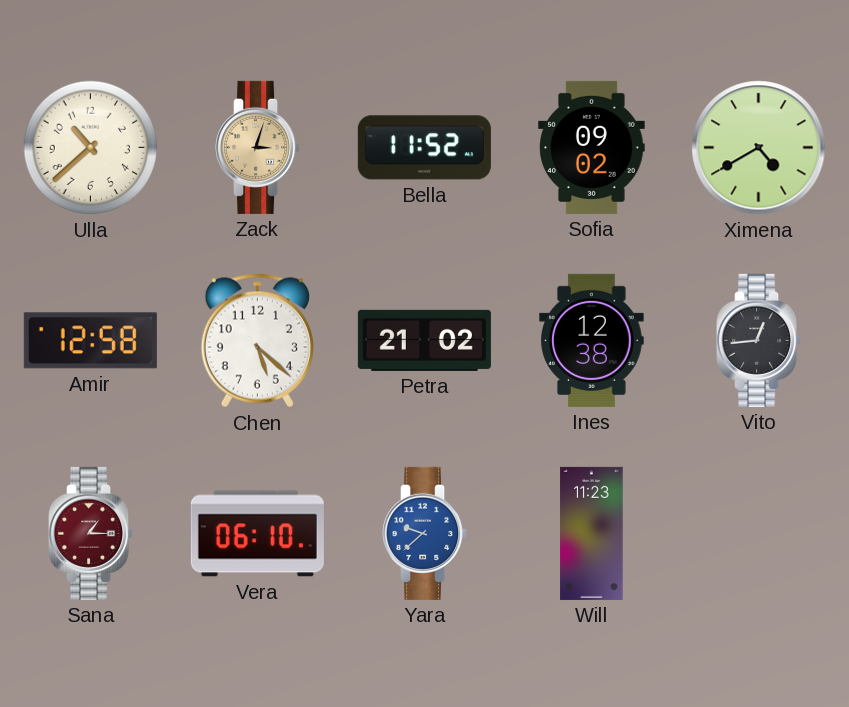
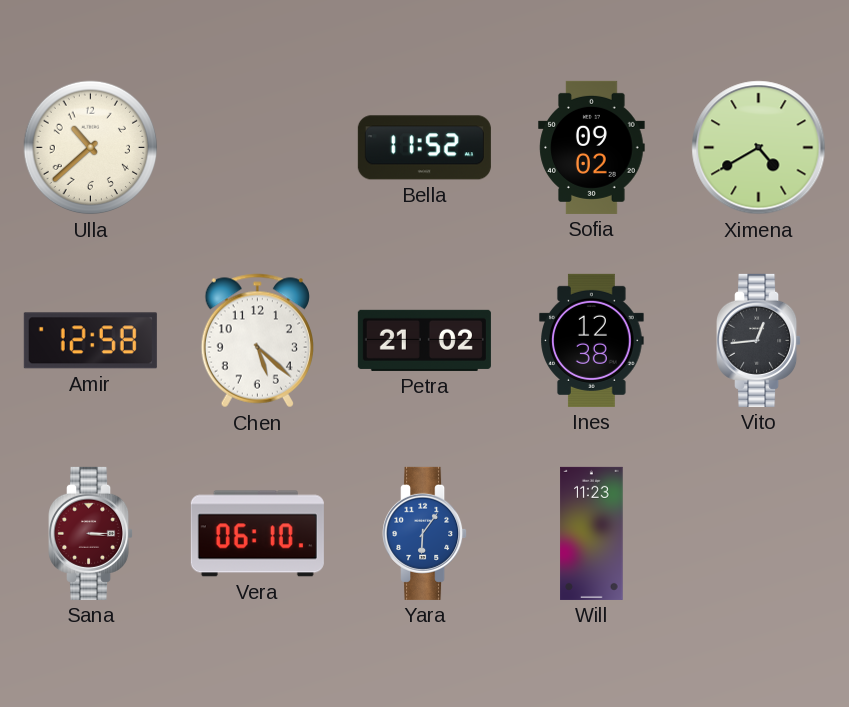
Zack: 3:03 -> none
Sana: 1:15 -> 3:15
Yara: 9:38 -> 6:06
